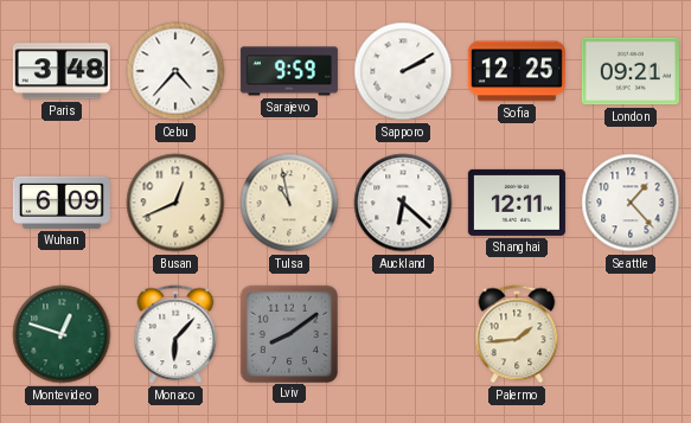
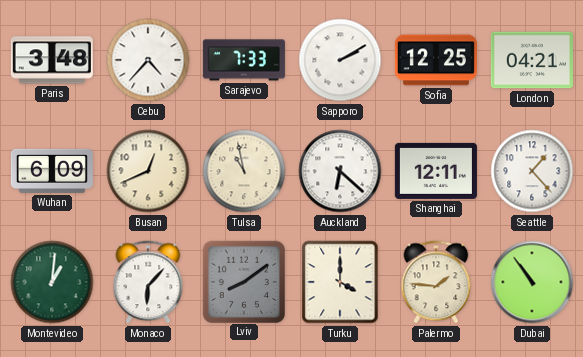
Sarajevo: 9:59 -> 7:33
London: 09:21 -> 04:21
Montevideo: 12:48 -> 1:01
Turku: none -> 4:00
Palermo: 1:44 -> 1:46
Dubai: none -> 10:54
